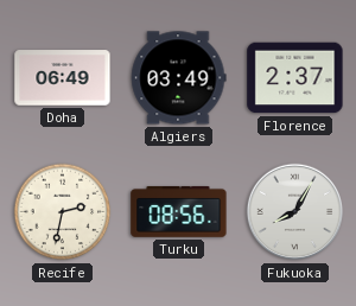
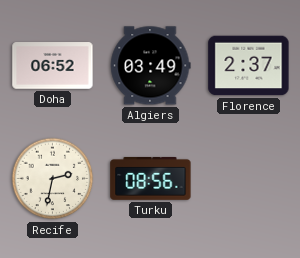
Doha: 06:49 -> 06:52
Fukuoka: 8:05 -> none
